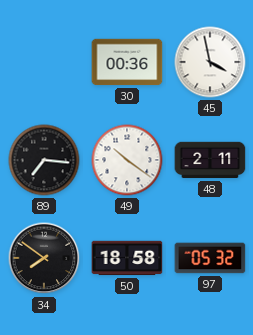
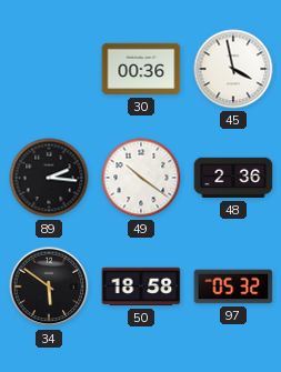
89: 7:16 -> 2:16
48: 2:11 -> 2:36
34: 7:51 -> 5:51
